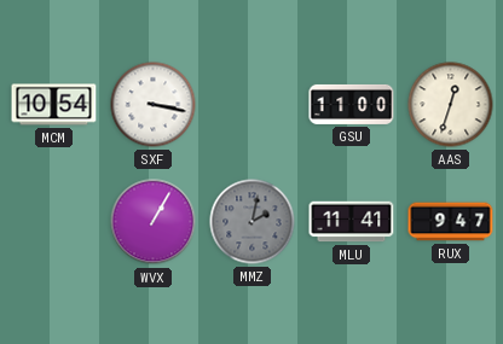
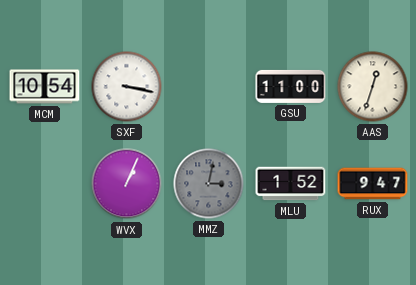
WVX: 1:05 -> 1:04
MMZ: 2:02 -> 3:02
MLU: 11:41 -> 1:52
